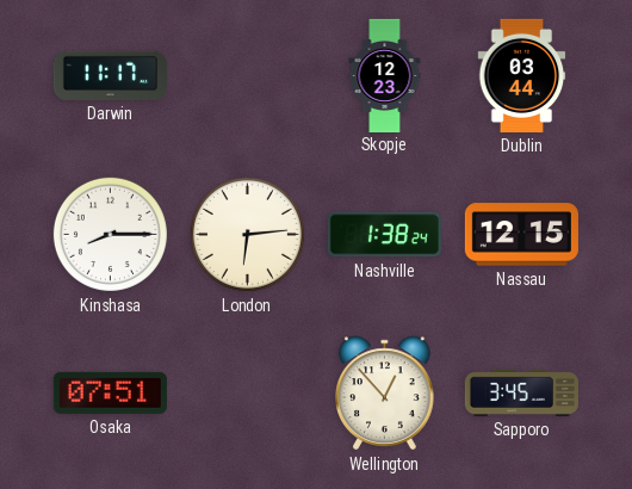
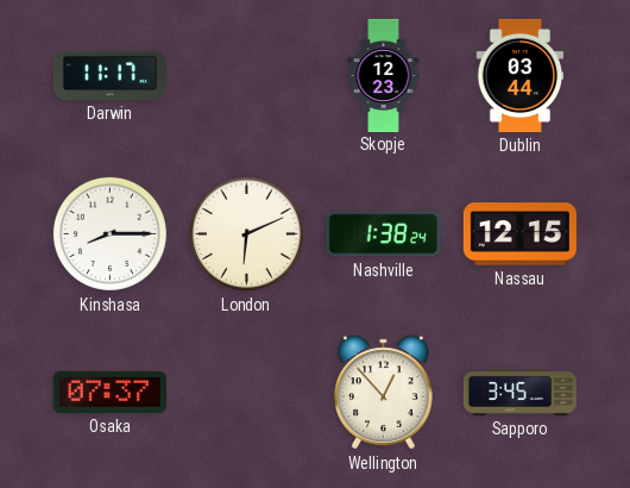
London: 6:14 -> 6:11
Osaka: 07:51 -> 07:37
